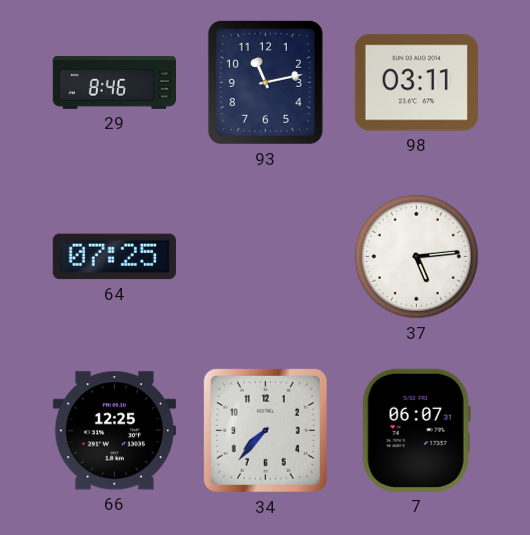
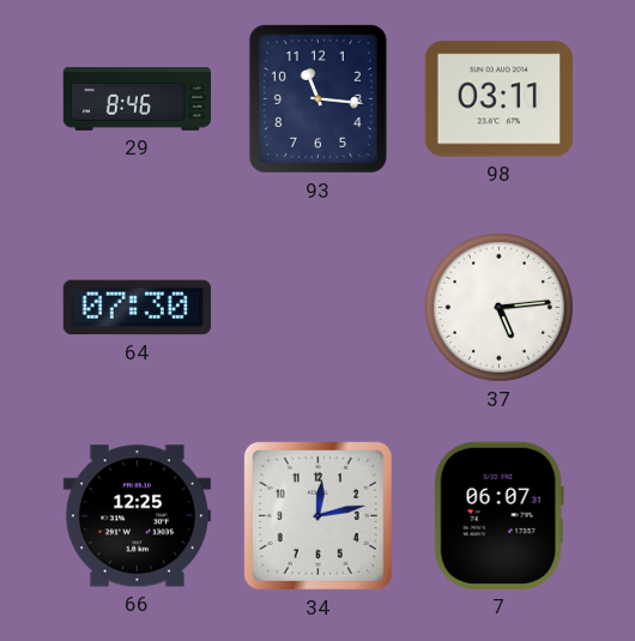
93: 11:13 -> 11:16
64: 07:25 -> 07:30
34: 7:37 -> 12:13
